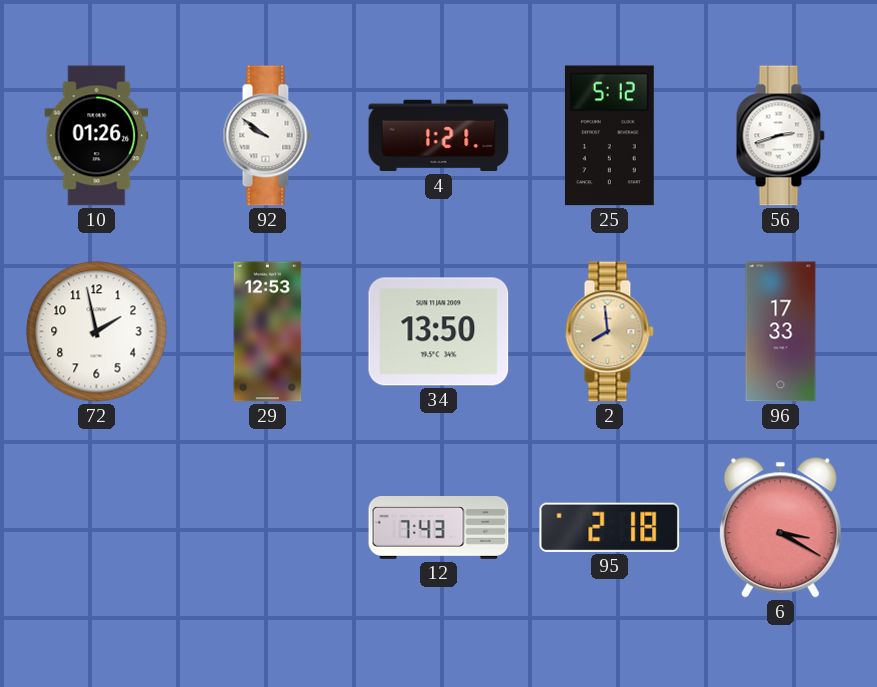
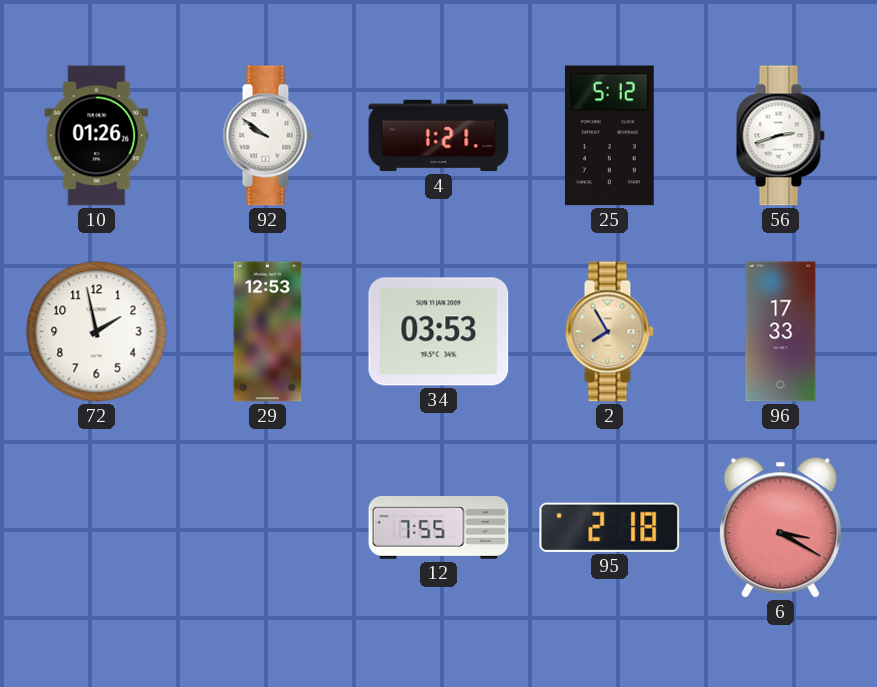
34: 13:50 -> 03:53
2: 7:59 -> 7:55
12: 7:43 -> 7:55
